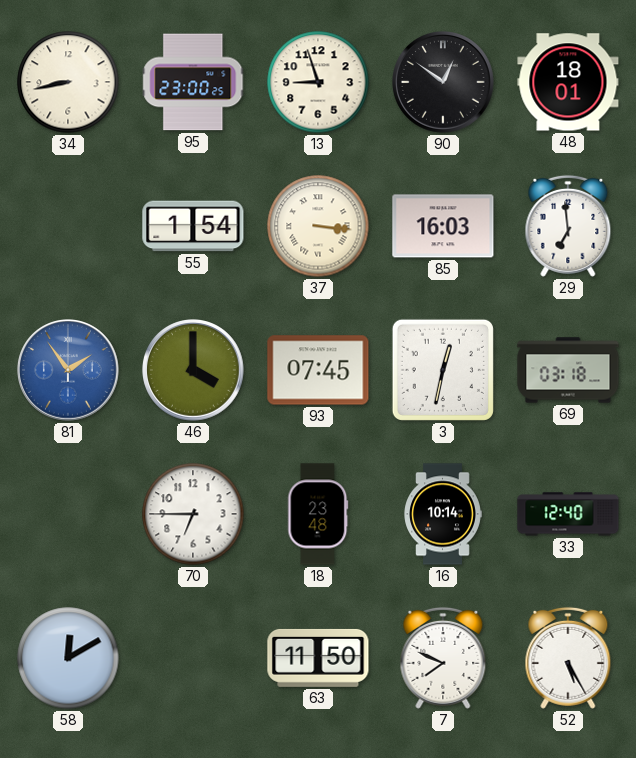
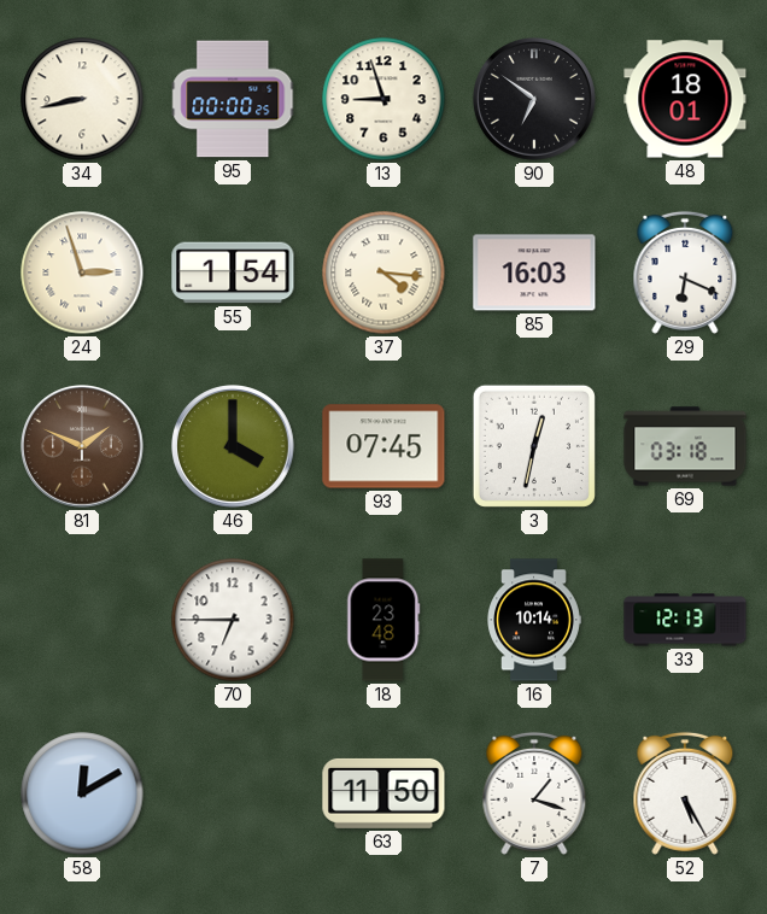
95: 23:00 -> 00:00
90: 12:51 -> 6:51
24: none -> 2:57
37: 3:16 -> 4:16
29: 6:59 -> 6:19
81: 1:54 -> 1:49
81 dial: blue -> brown
33: 12:40 -> 12:13
7: 7:49 -> 1:18
